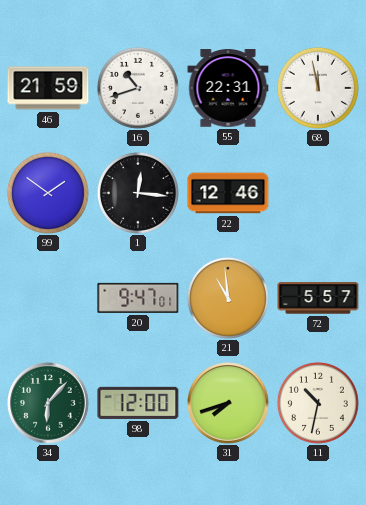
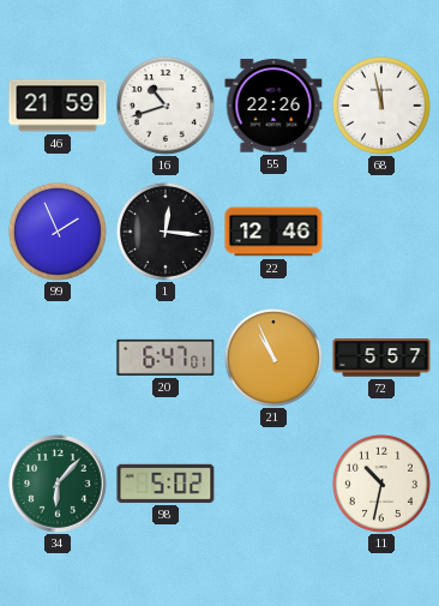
55: 22:31 -> 22:26
99: 1:51 -> 1:56
20: 9:47 -> 6:47
21: 10:59 -> 10:56
98: 12:00 -> 5:02
31: 7:42 -> none
